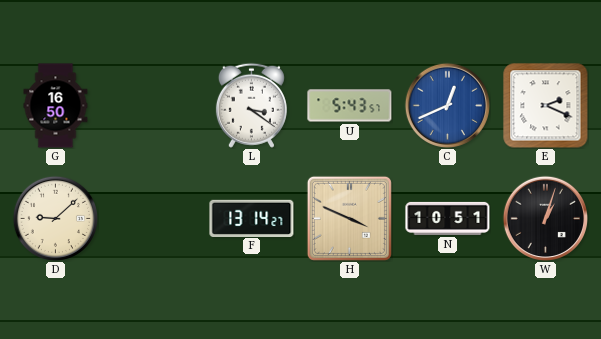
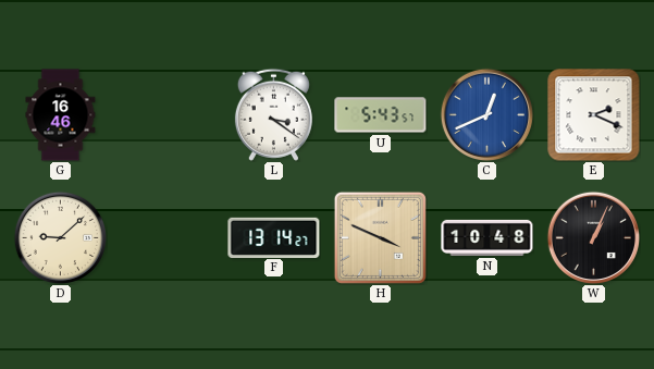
G: 16:50 -> 16:46
N: 10:51 -> 10:48
W: 1:03 -> 1:04
